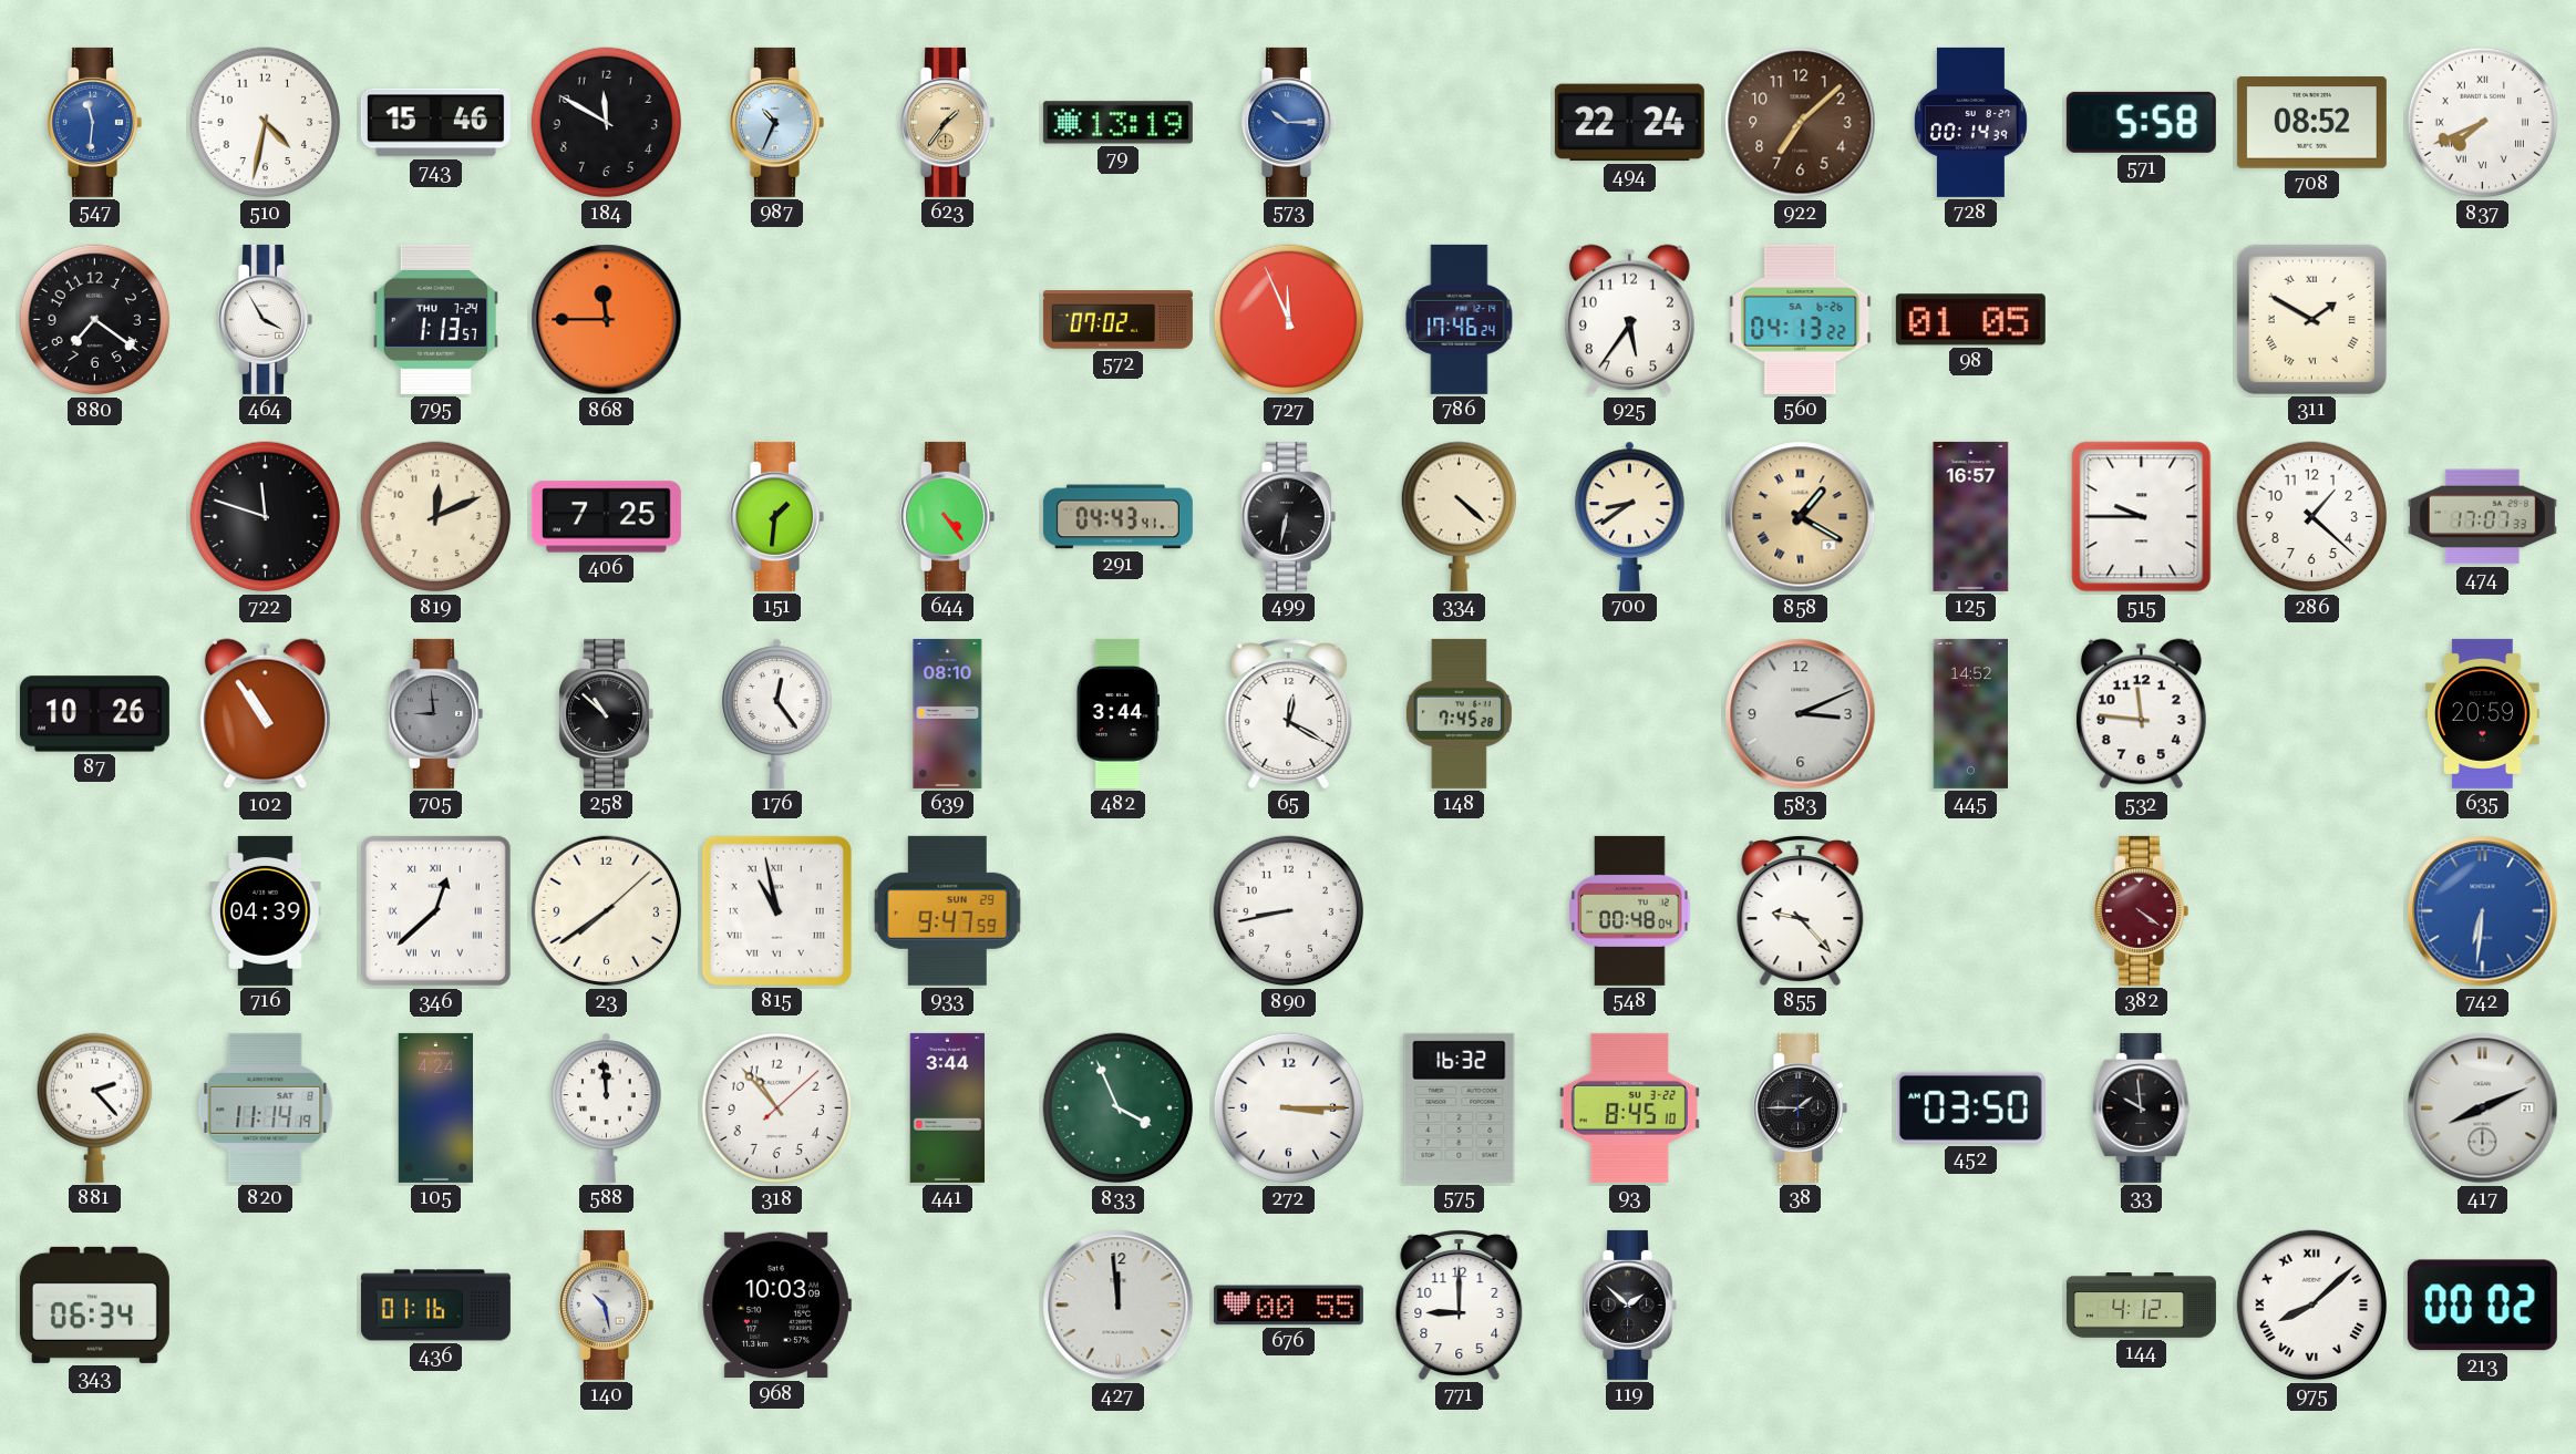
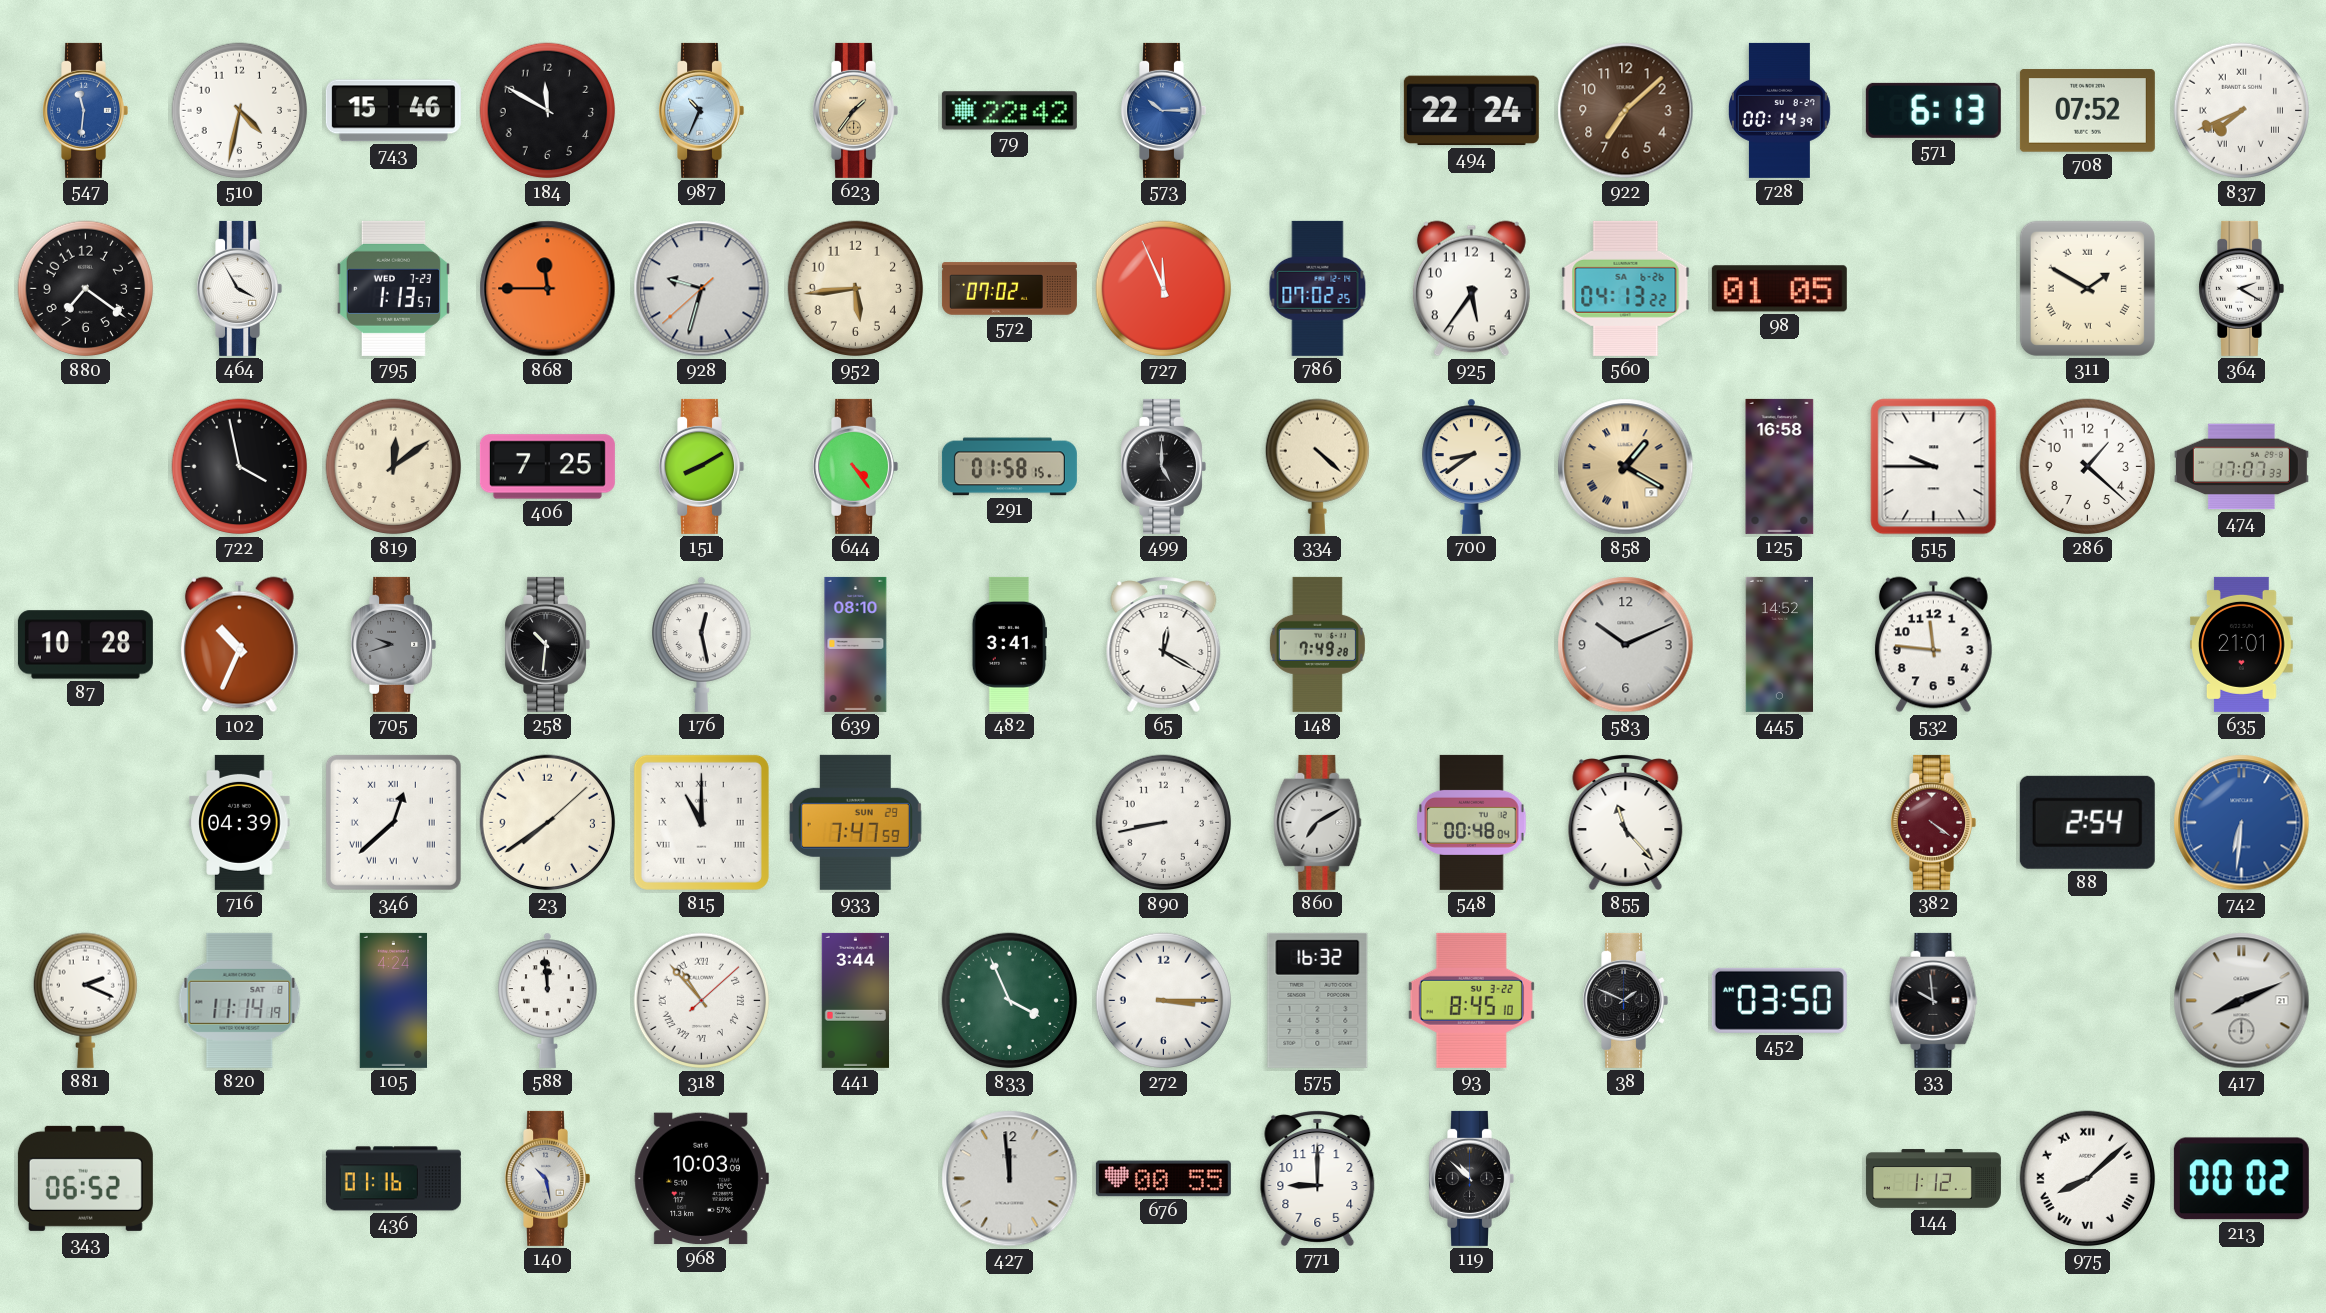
79: 13:19 -> 22:42
571: 5:58 -> 6:13
708: 08:52 -> 07:52
795 date: THU 7-24 -> WED 7-23
928: none -> 9:32
952: none -> 5:44
786: 17:46 -> 07:02
364: none -> 2:20
722: 11:48 -> 3:58
819: 12:11 -> 12:09
151: 1:31 -> 8:10
291: 04:43 -> 01:58
499: 6:32 -> 5:00
125: 16:57 -> 16:58
87: 10:26 -> 10:28
102: 10:54 -> 10:34
705: 8:59 -> 9:42
258: 10:52 -> 10:31
176: 12:24 -> 12:28
482: 3:44 -> 3:41
148: 7:45 -> 7:49
583: 3:11 -> 10:11
635: 20:59 -> 21:01
815: 10:58 -> 11:00
933: 9:47 -> 7:47
860: none -> 7:10
855: 9:23 -> 11:23
88: none -> 2:54
881: 2:23 -> 2:19
318 numerals: Arabic -> Roman
38: 1:45 -> 1:49
343: 06:34 -> 06:52
119: 1:52 -> 10:52
144: 4:12 -> 1:12
